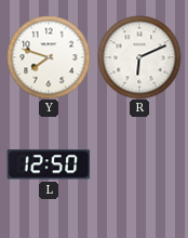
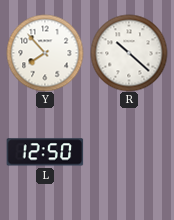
Y: 7:48 -> 7:53
R: 6:11 -> 10:22
